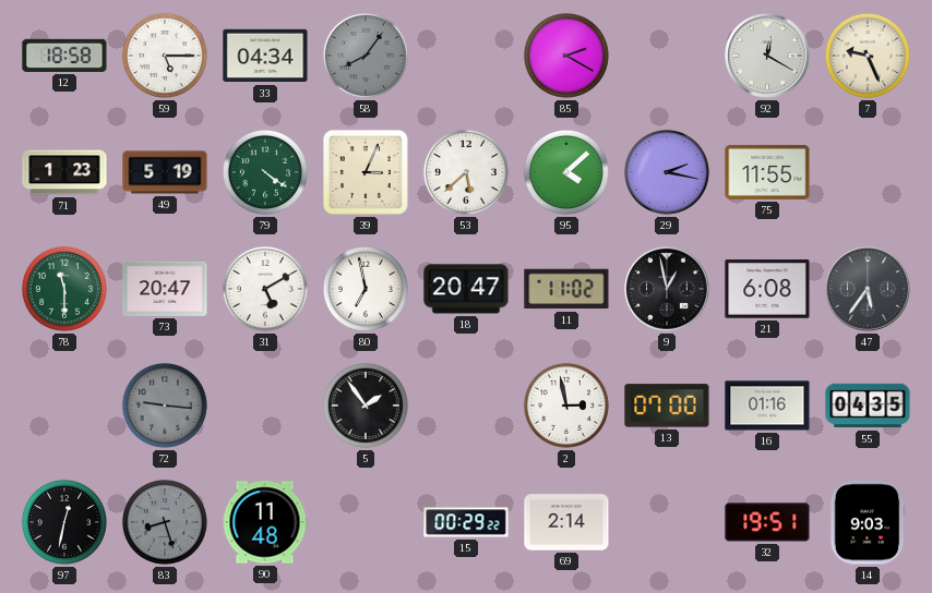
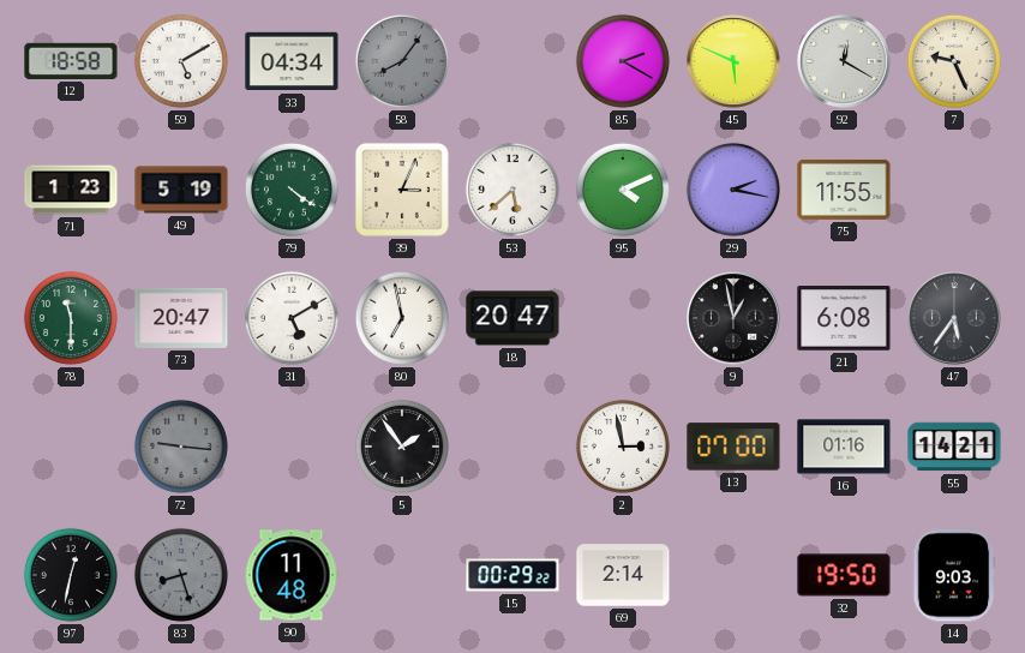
59: 5:15 -> 5:10
45: none -> 5:49
95: 4:08 -> 4:11
11: 11:02 -> none
55: 04:35 -> 14:21
32: 19:51 -> 19:50
